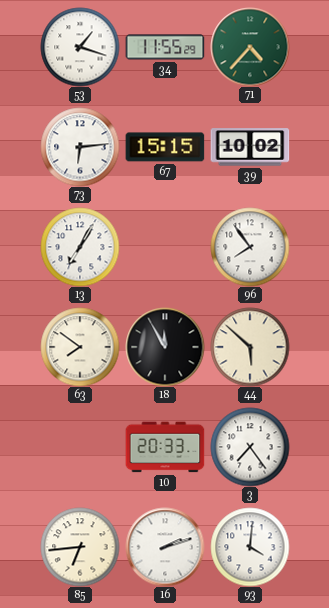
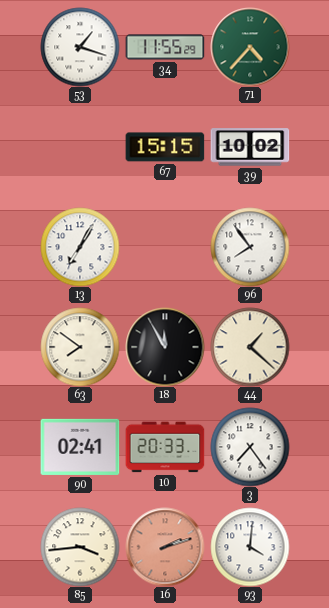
73: 6:14 -> none
44: 5:52 -> 1:22
90: none -> 02:41
85: 6:44 -> 3:44
16 dial: white -> salmon
